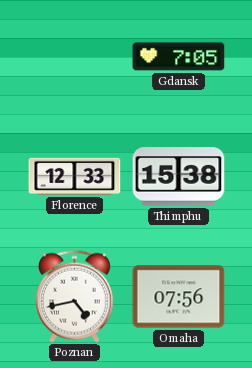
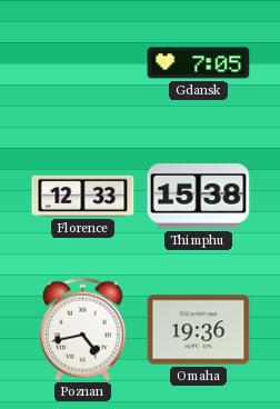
Omaha: 07:56 -> 19:36
